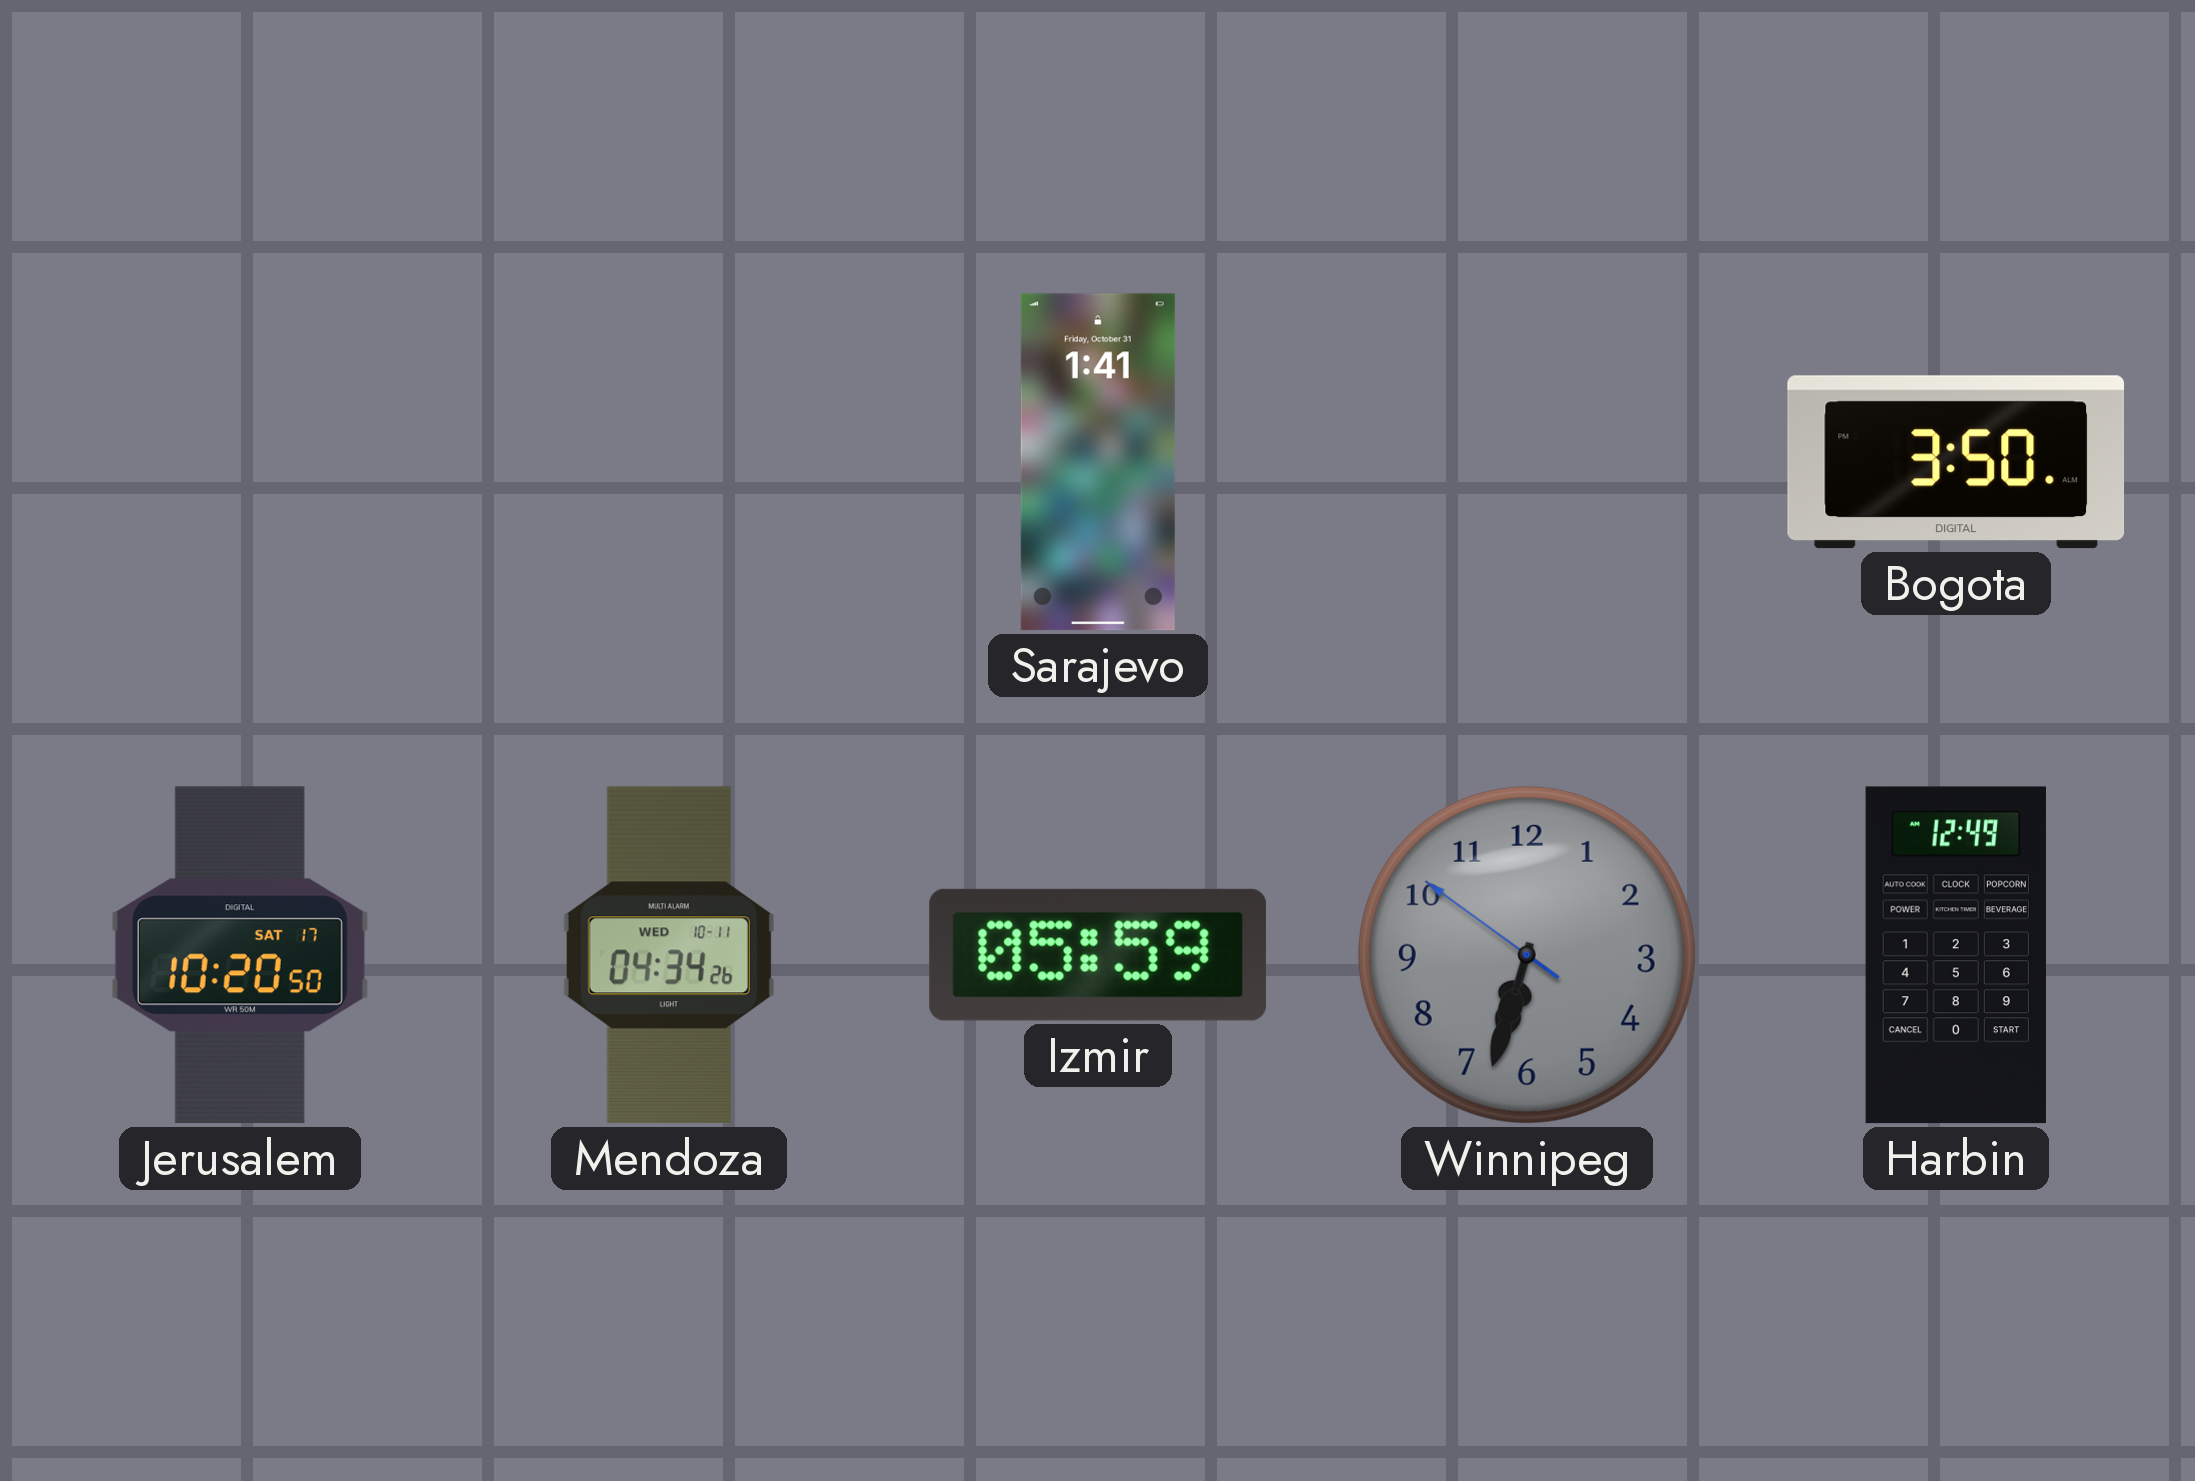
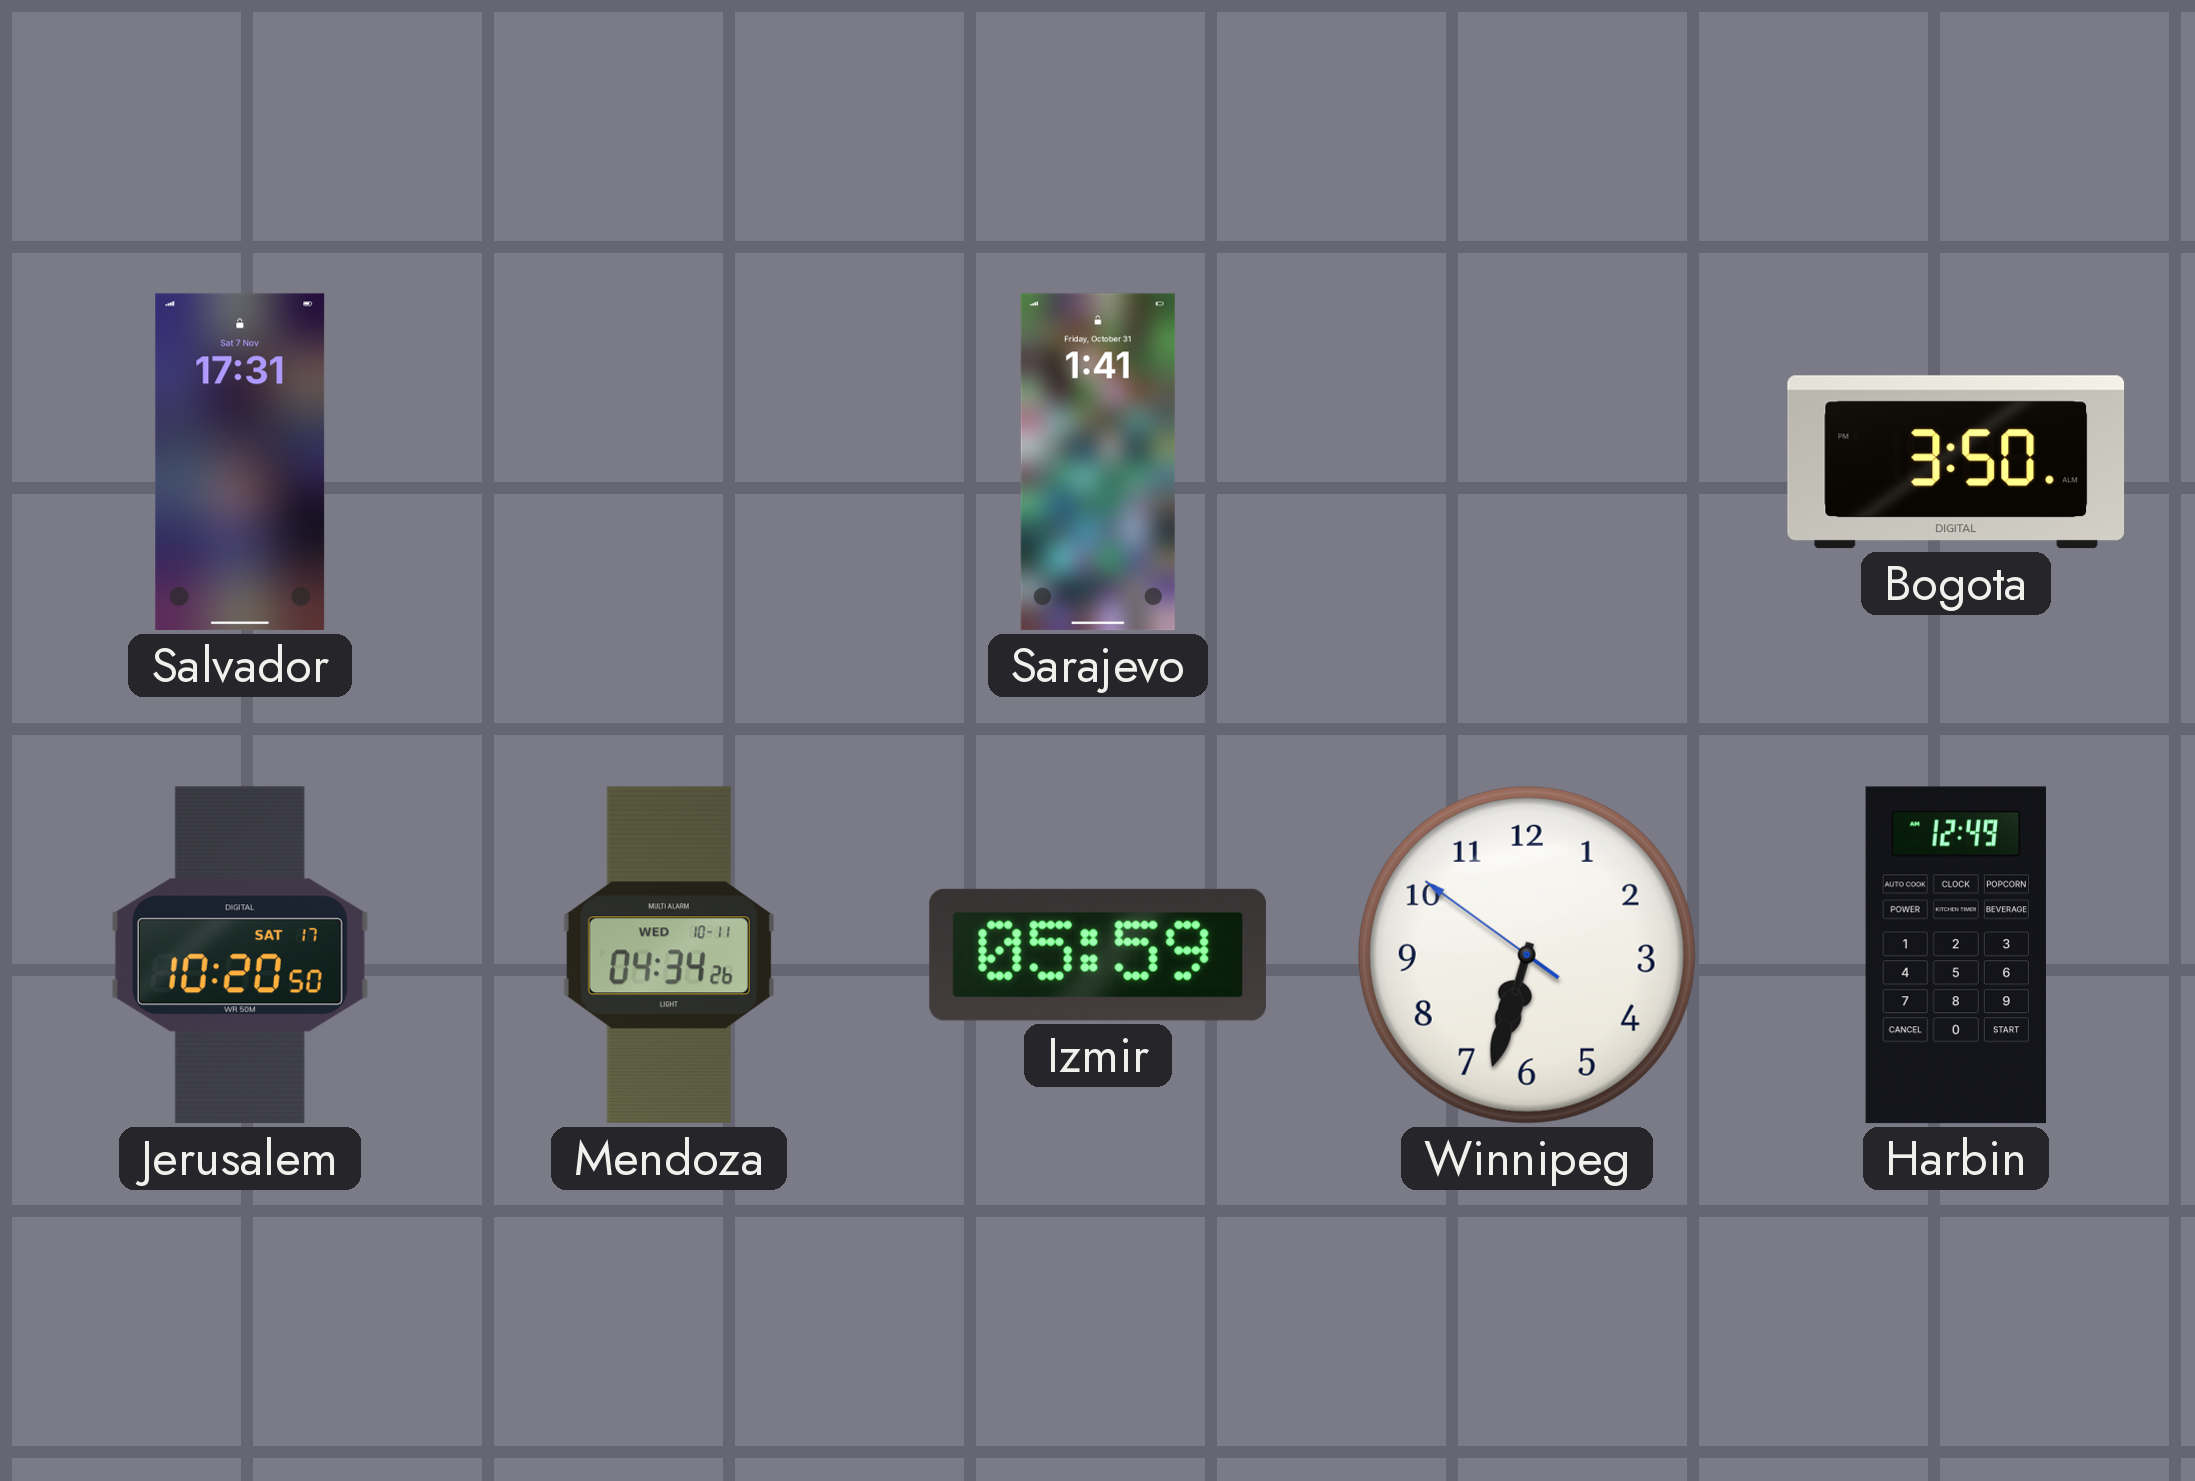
Salvador: none -> 17:31
Winnipeg dial: grey -> white
